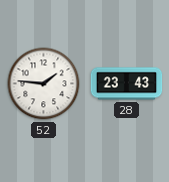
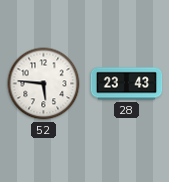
52: 1:46 -> 5:46
